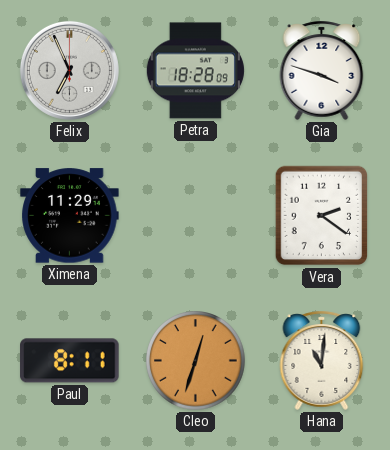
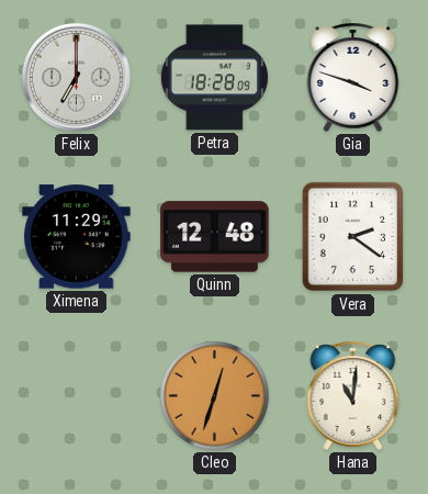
Felix: 6:56 -> 7:00
Quinn: none -> 12:48
Paul: 8:11 -> none
